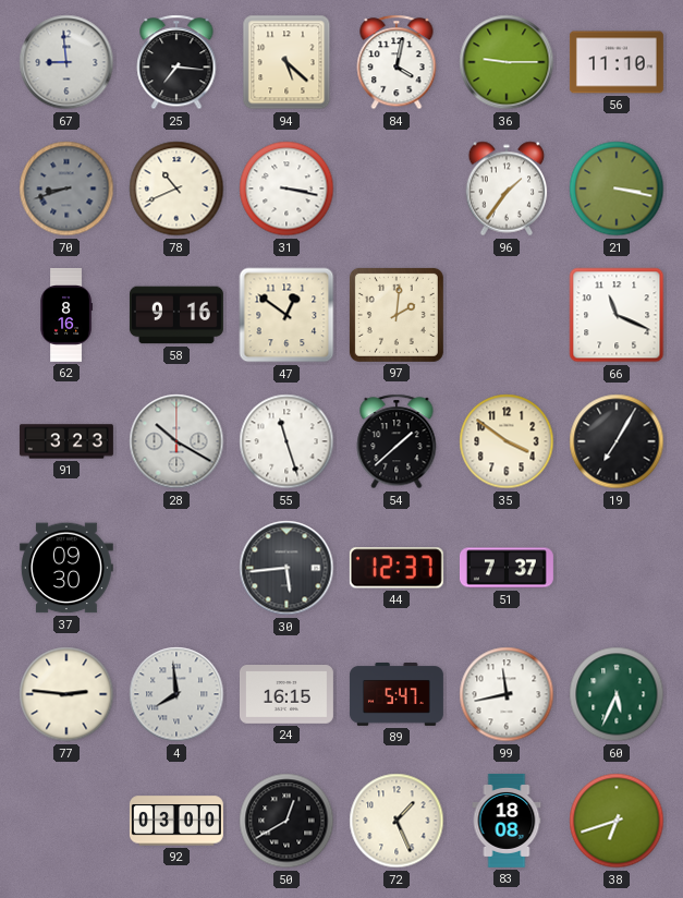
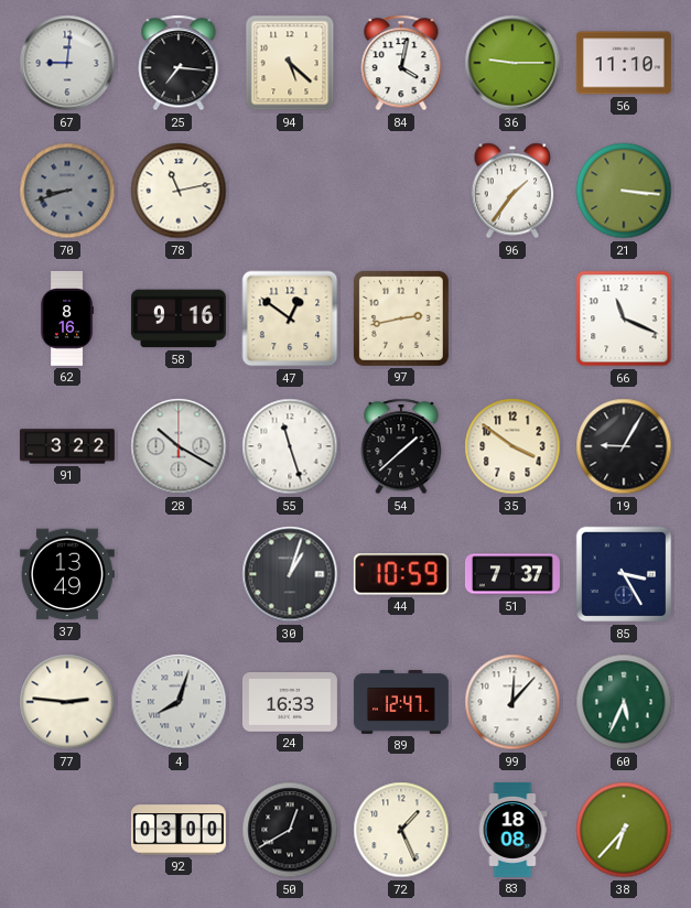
67: 8:59 -> 9:01
78: 10:41 -> 11:13
31: 3:17 -> none
21: 3:17 -> 3:16
97: 2:01 -> 2:43
91: 3:23 -> 3:22
19: 7:05 -> 9:05
37: 09:30 -> 13:49
30: 5:44 -> 1:03
44: 12:37 -> 10:59
85: none -> 3:25
4: 7:59 -> 8:03
24: 16:15 -> 16:33
89: 5:47 -> 12:47
99: 11:43 -> 12:07
38: 6:42 -> 6:37
